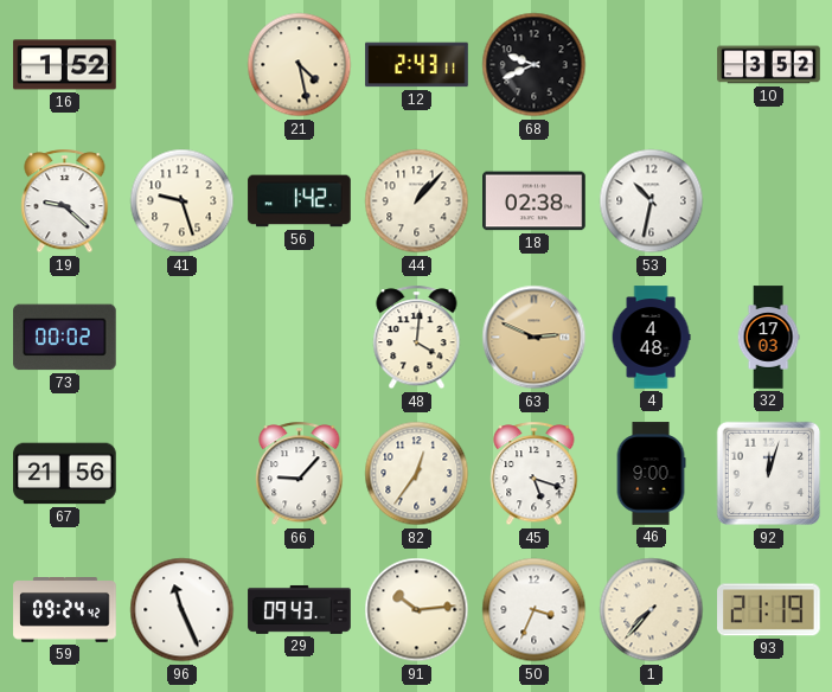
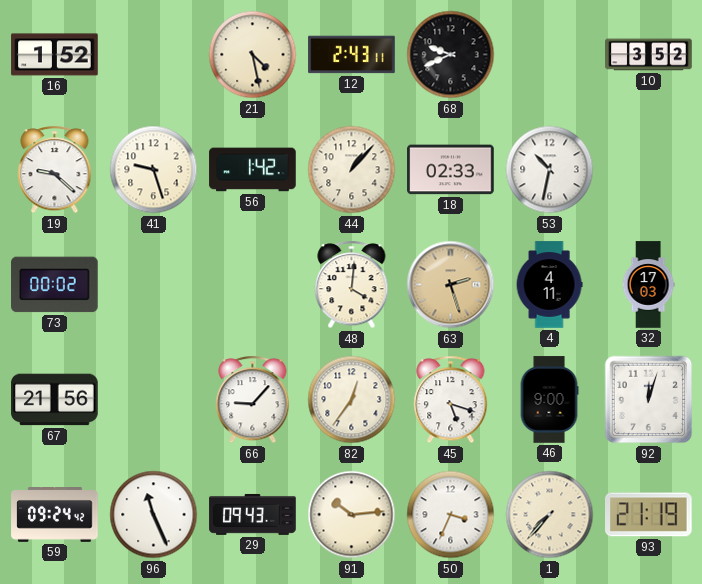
18: 02:38 -> 02:33
63: 2:49 -> 2:27
4: 4:48 -> 4:11
